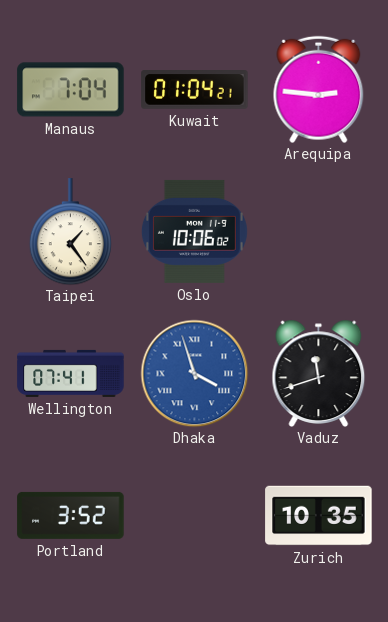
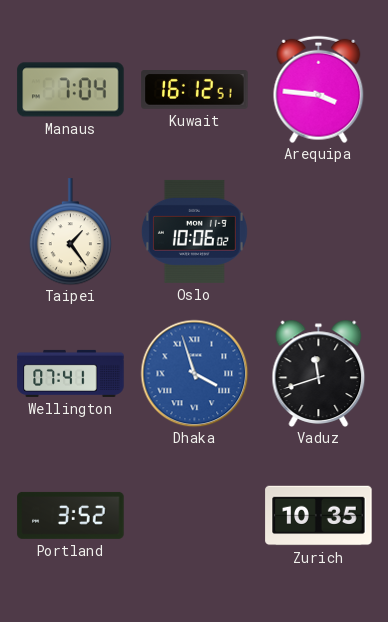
Kuwait: 01:04 -> 16:12
Arequipa: 2:46 -> 3:46
